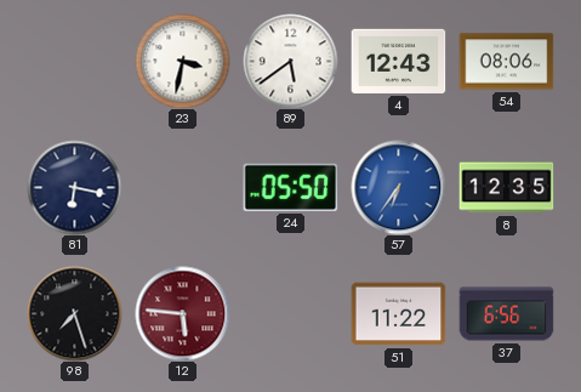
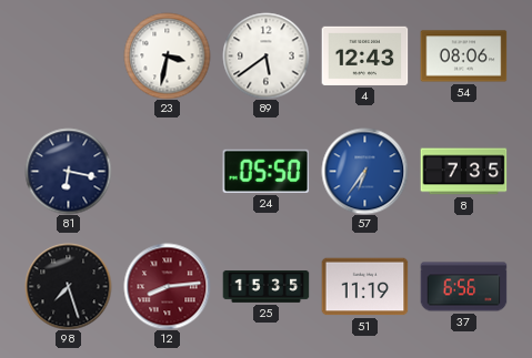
8: 12:35 -> 7:35
12: 5:46 -> 8:14
25: none -> 15:35
51: 11:22 -> 11:19
